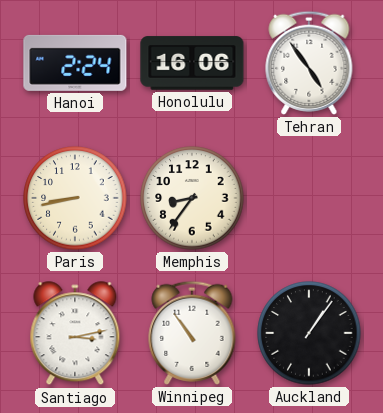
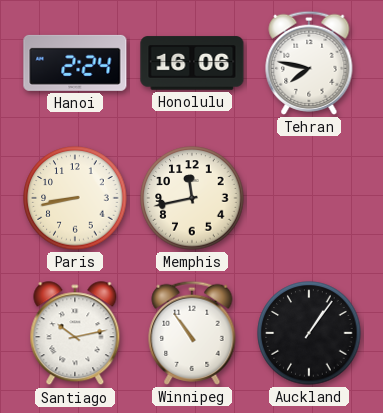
Tehran: 4:54 -> 7:47
Memphis: 8:36 -> 11:43
Santiago: 3:13 -> 10:13
